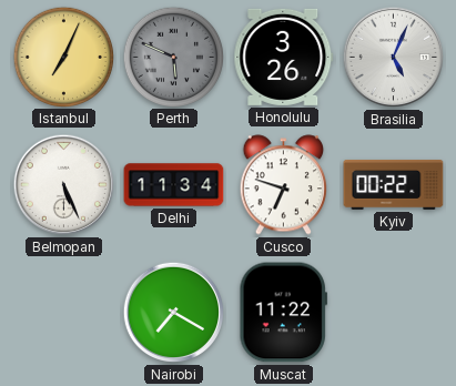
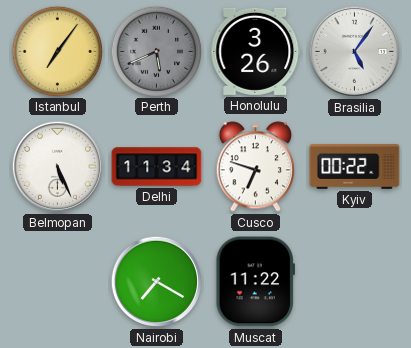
Istanbul: 7:04 -> 7:06
Perth: 5:49 -> 5:41
Brasilia: 5:04 -> 5:06
